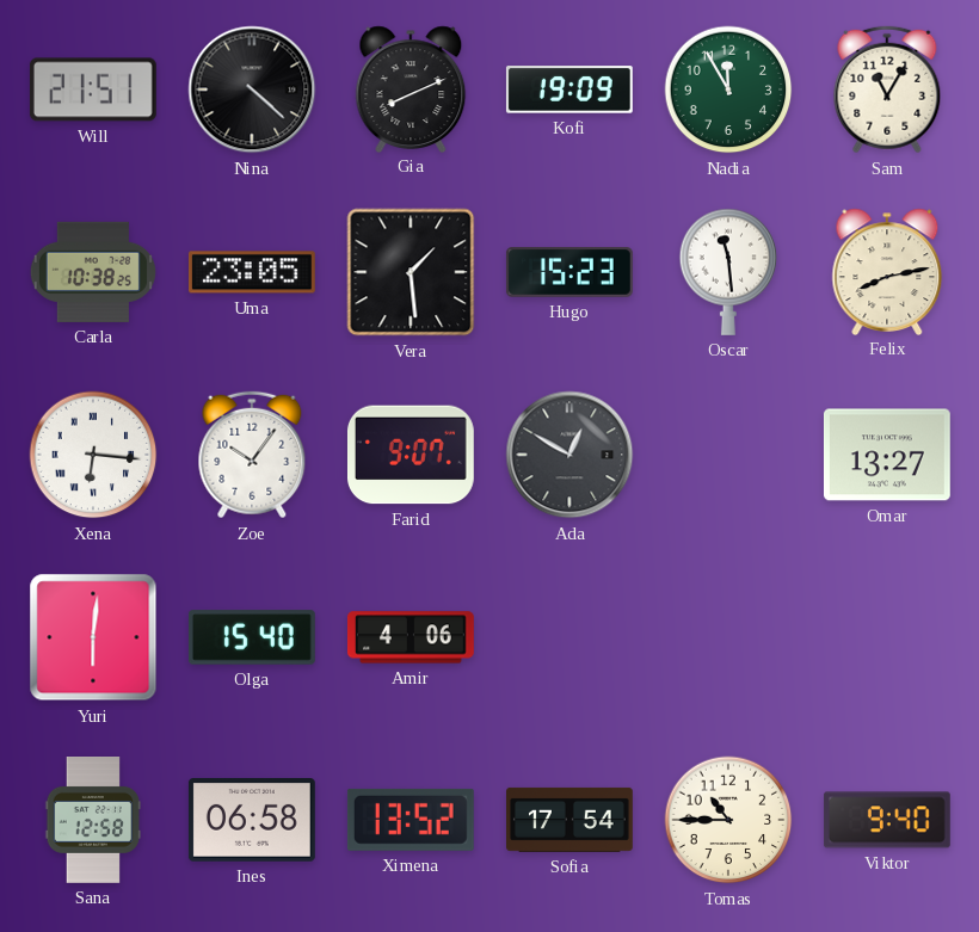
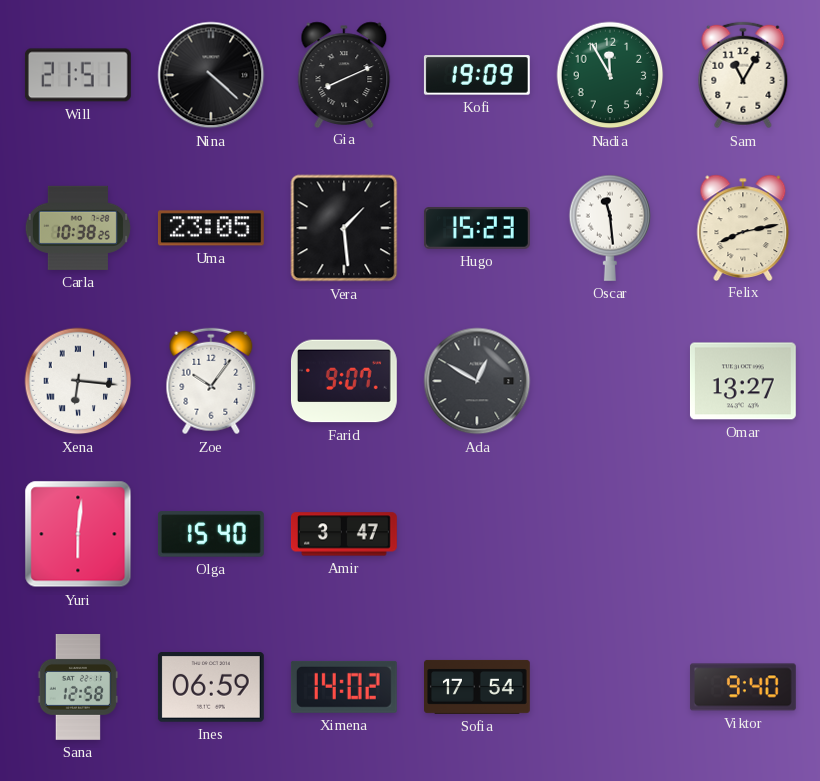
Amir: 4:06 -> 3:47
Ines: 06:58 -> 06:59
Ximena: 13:52 -> 14:02
Tomas: 10:45 -> none
